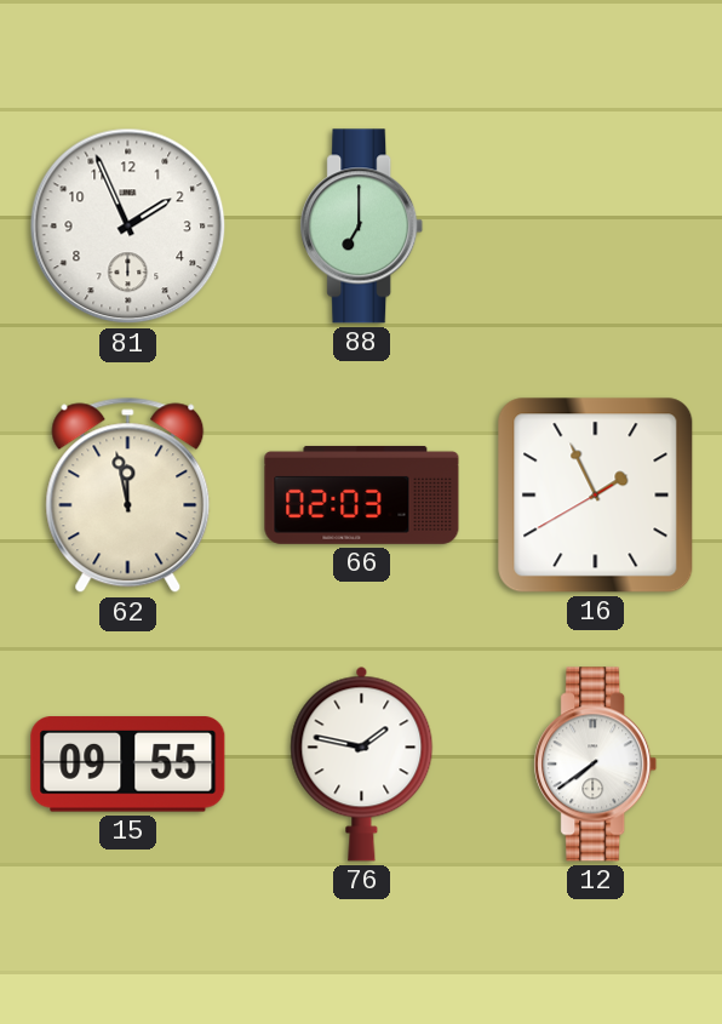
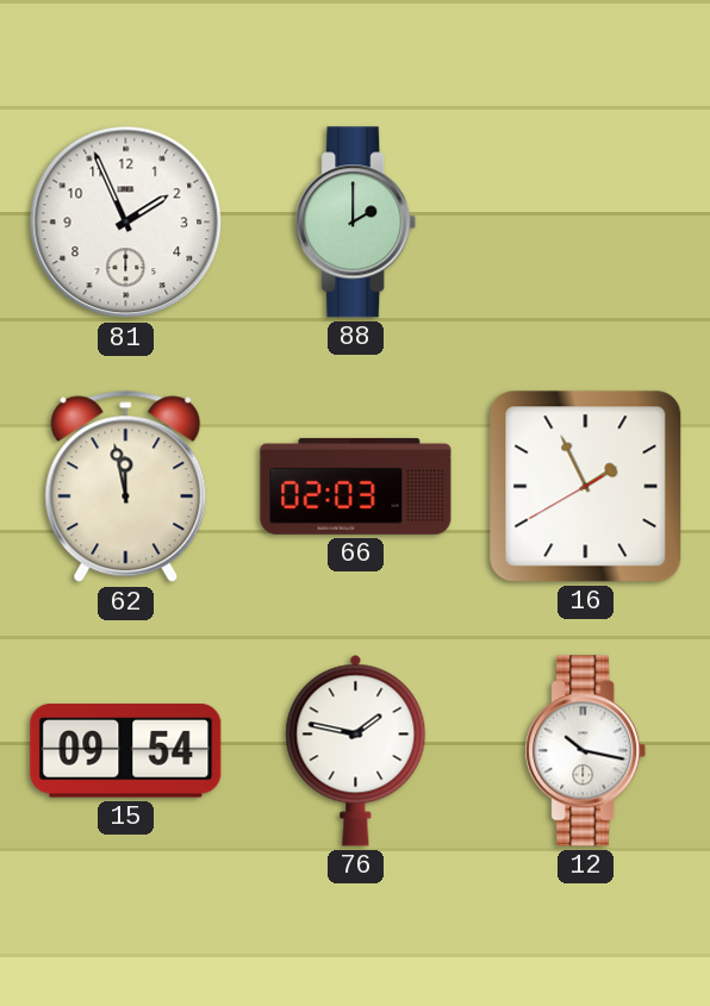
88: 7:00 -> 2:00
15: 09:55 -> 09:54
12: 7:39 -> 10:17
